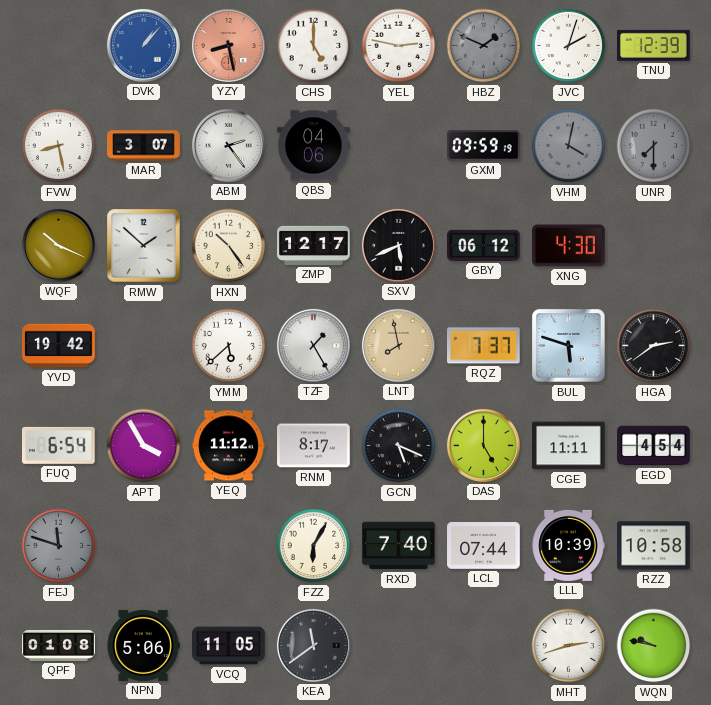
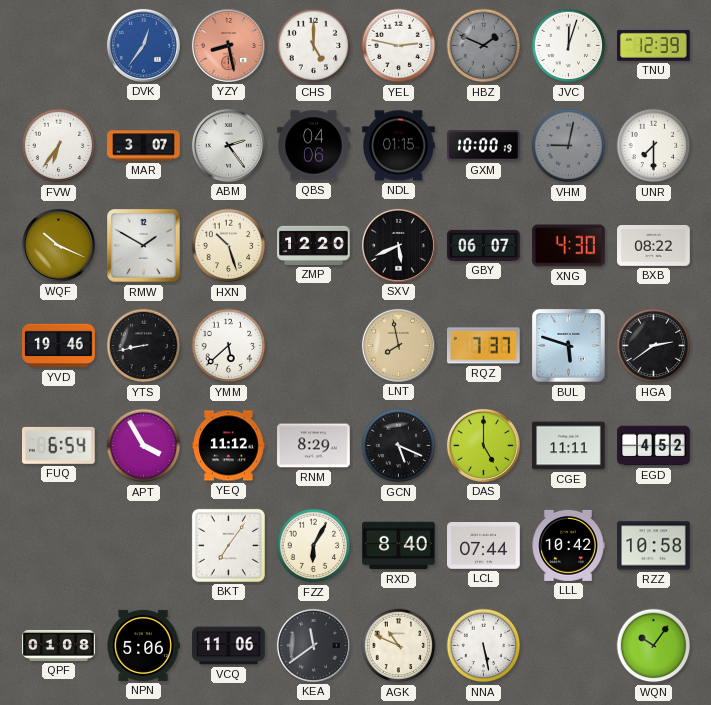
DVK: 1:07 -> 12:36
JVC: 2:03 -> 12:03
FVW: 8:28 -> 6:36
NDL: none -> 01:15
GXM: 09:59 -> 10:00
VHM: 4:02 -> 9:02
UNR dial: grey -> white
RMW: 1:52 -> 1:50
HXN: 10:24 -> 10:27
ZMP: 12:17 -> 12:20
GBY: 06:12 -> 06:07
BXB: none -> 08:22
YVD: 19:42 -> 19:46
YTS: none -> 8:43
TZF: 1:25 -> none
RNM: 8:17 -> 8:29
EGD: 4:54 -> 4:52
FEJ: 11:48 -> none
BKT: none -> 7:06
RXD: 7:40 -> 8:40
LLL: 10:39 -> 10:42
VCQ: 11:05 -> 11:06
AGK: none -> 10:49
NNA: none -> 5:28
MHT: 2:42 -> none
WQN: 9:47 -> 10:06
